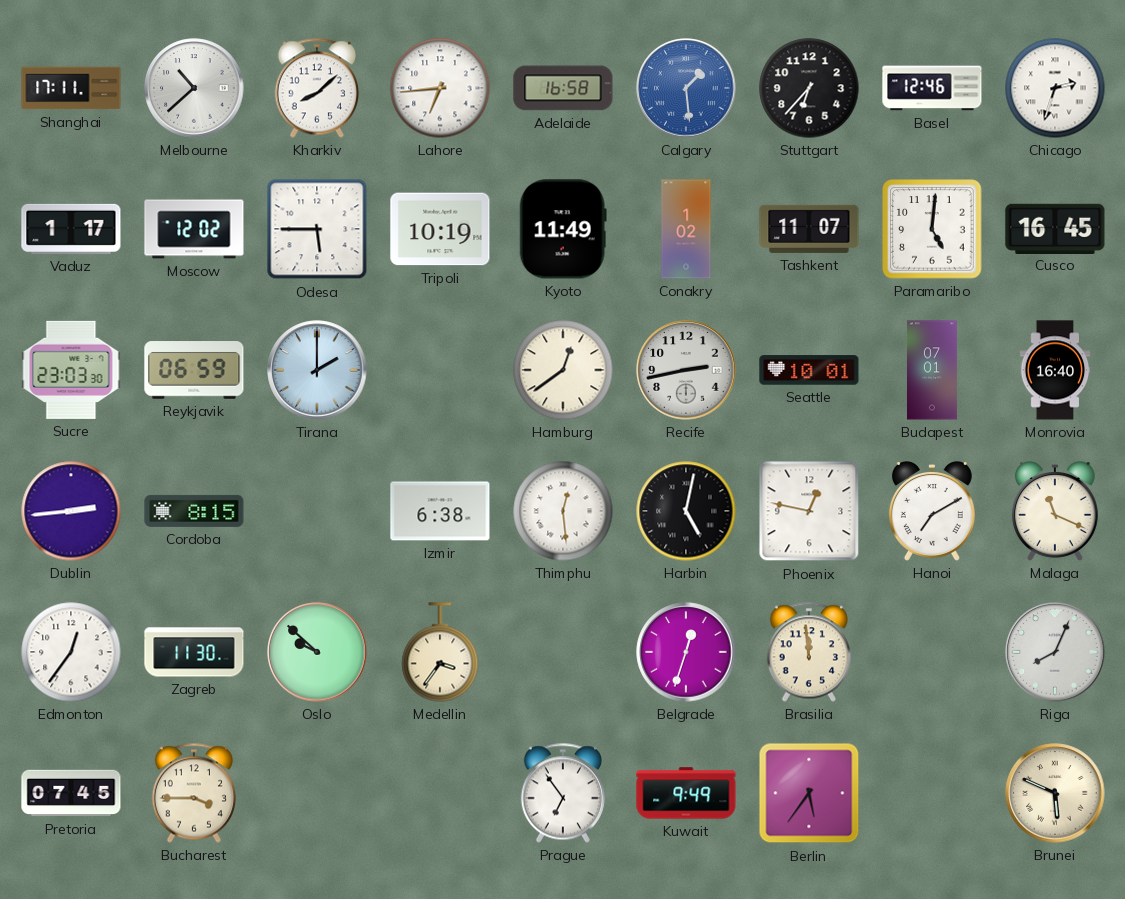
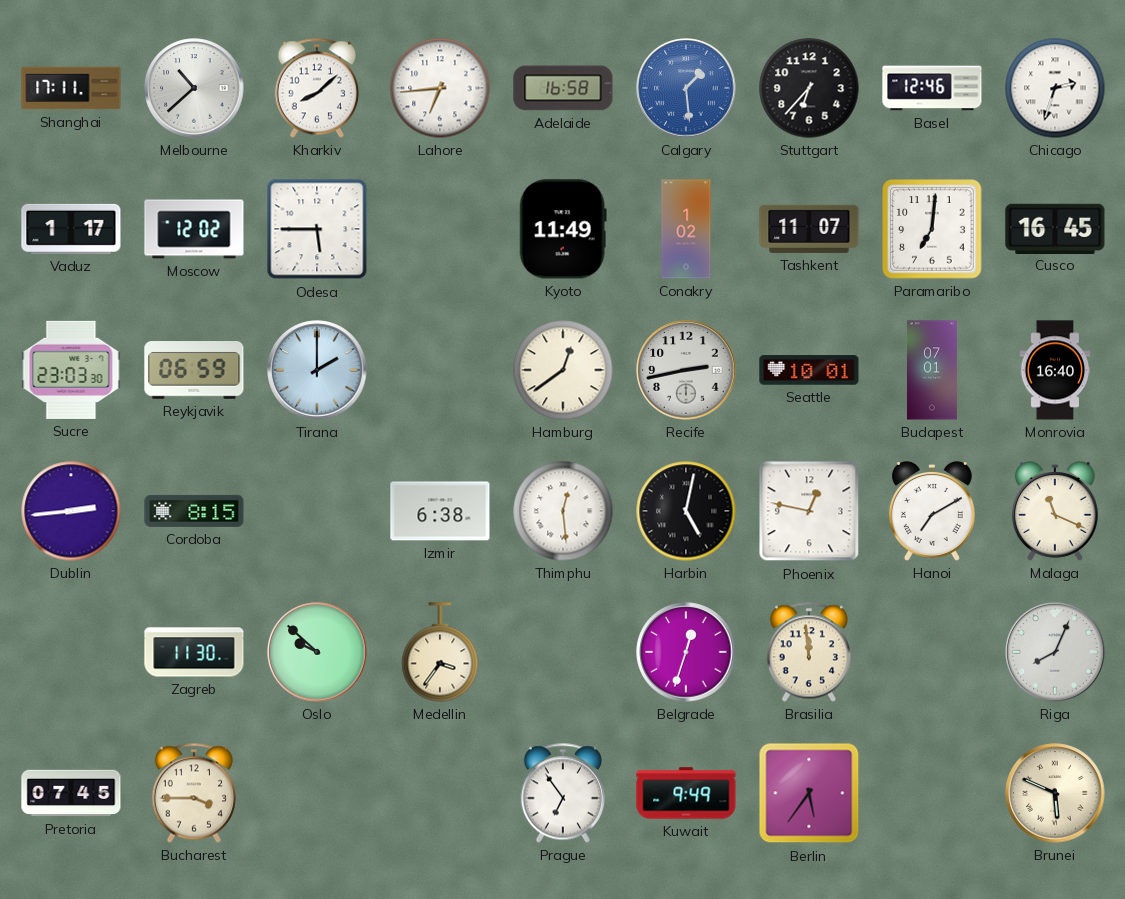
Tripoli: 10:19 -> none
Paramaribo: 5:01 -> 7:01
Edmonton: 12:36 -> none
